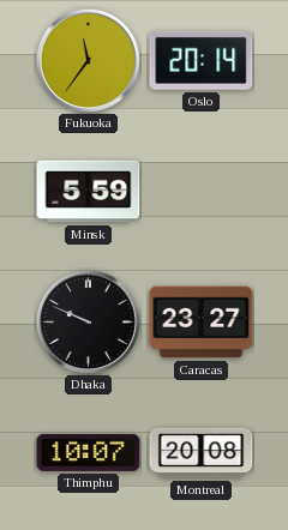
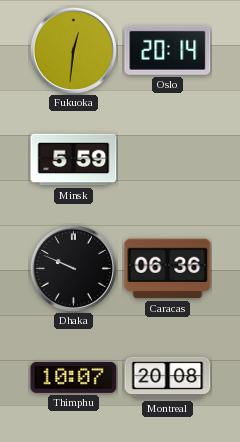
Fukuoka: 11:36 -> 12:31
Caracas: 23:27 -> 06:36
